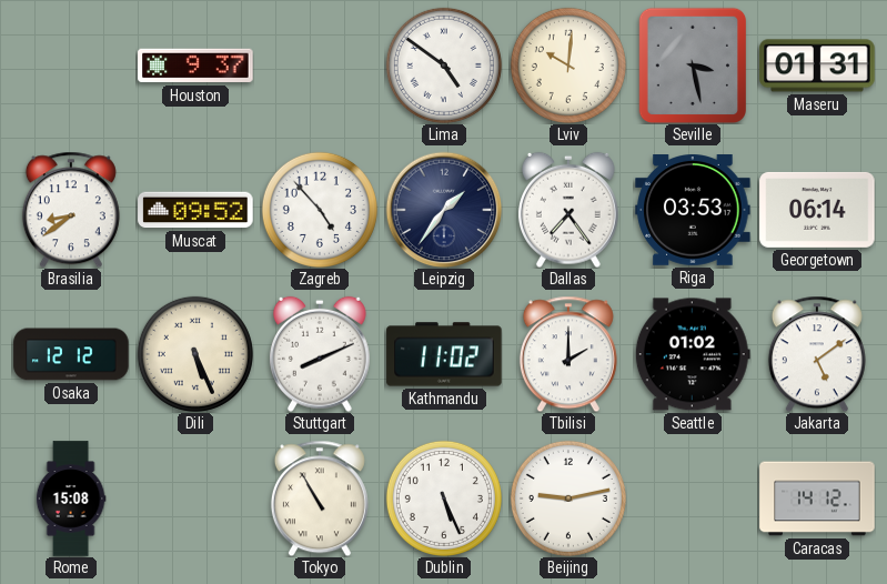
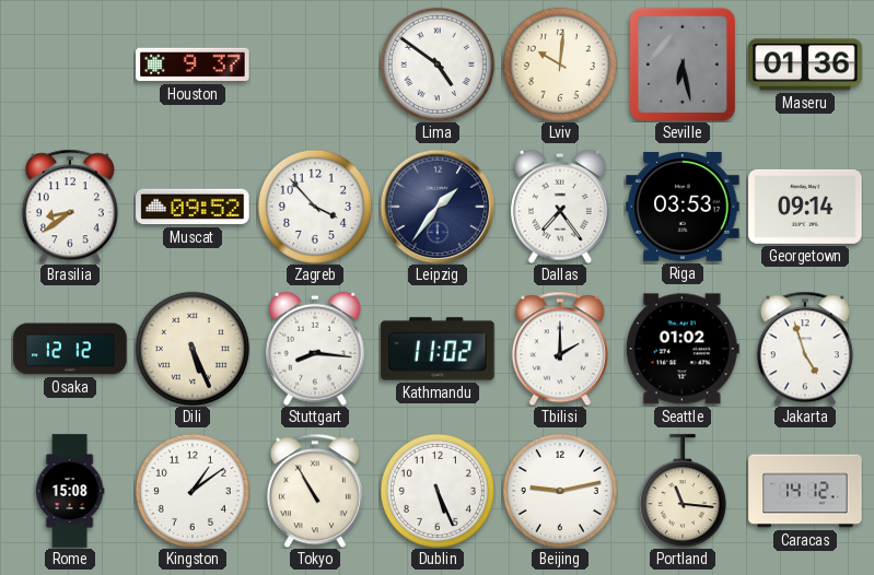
Seville: 3:28 -> 6:28
Maseru: 01:31 -> 01:36
Zagreb: 4:53 -> 3:53
Georgetown: 06:14 -> 09:14
Stuttgart: 8:11 -> 8:16
Jakarta: 5:09 -> 4:57
Kingston: none -> 1:09
Portland: none -> 11:16
